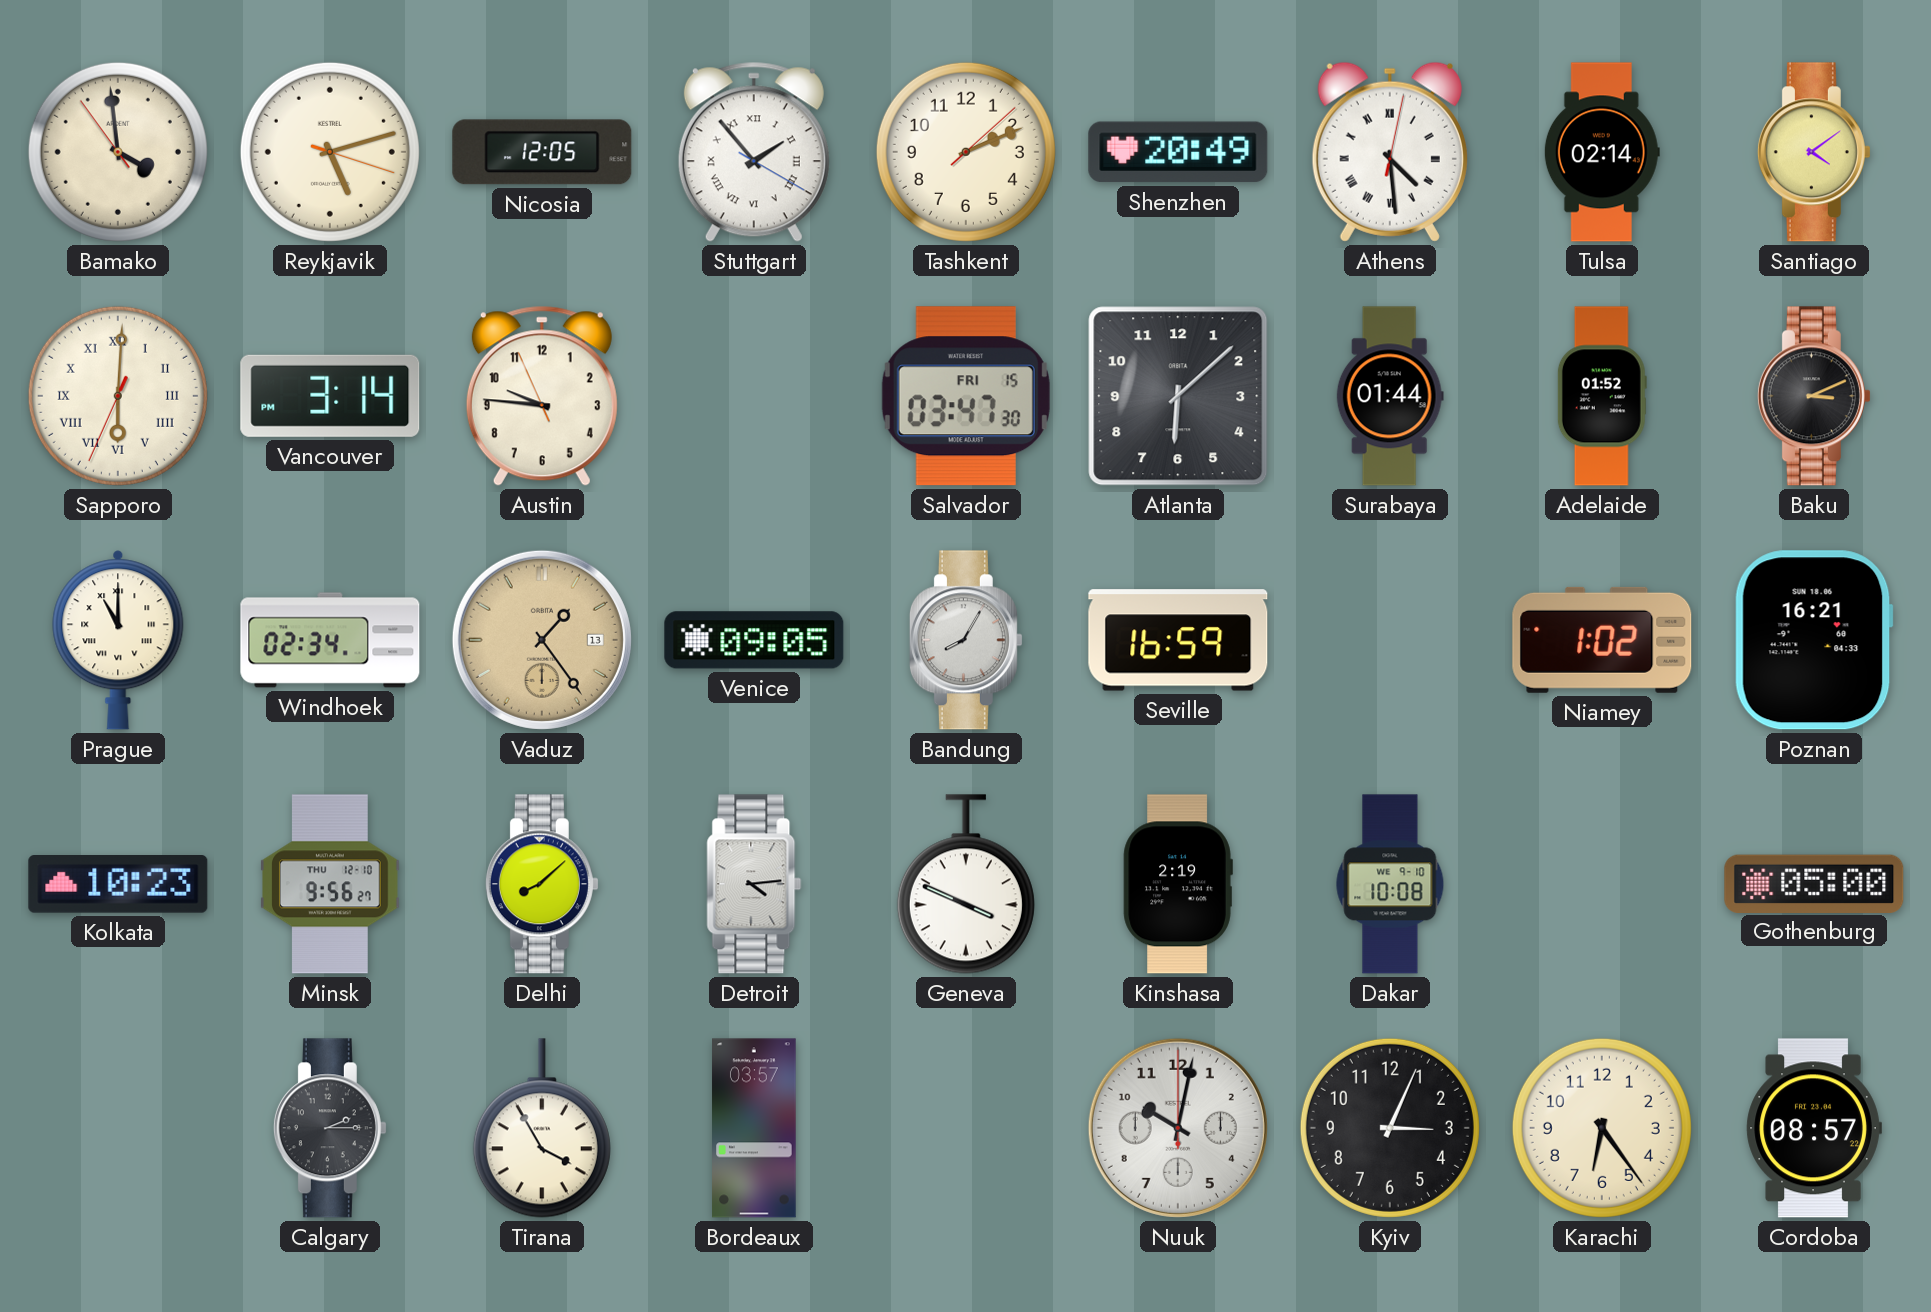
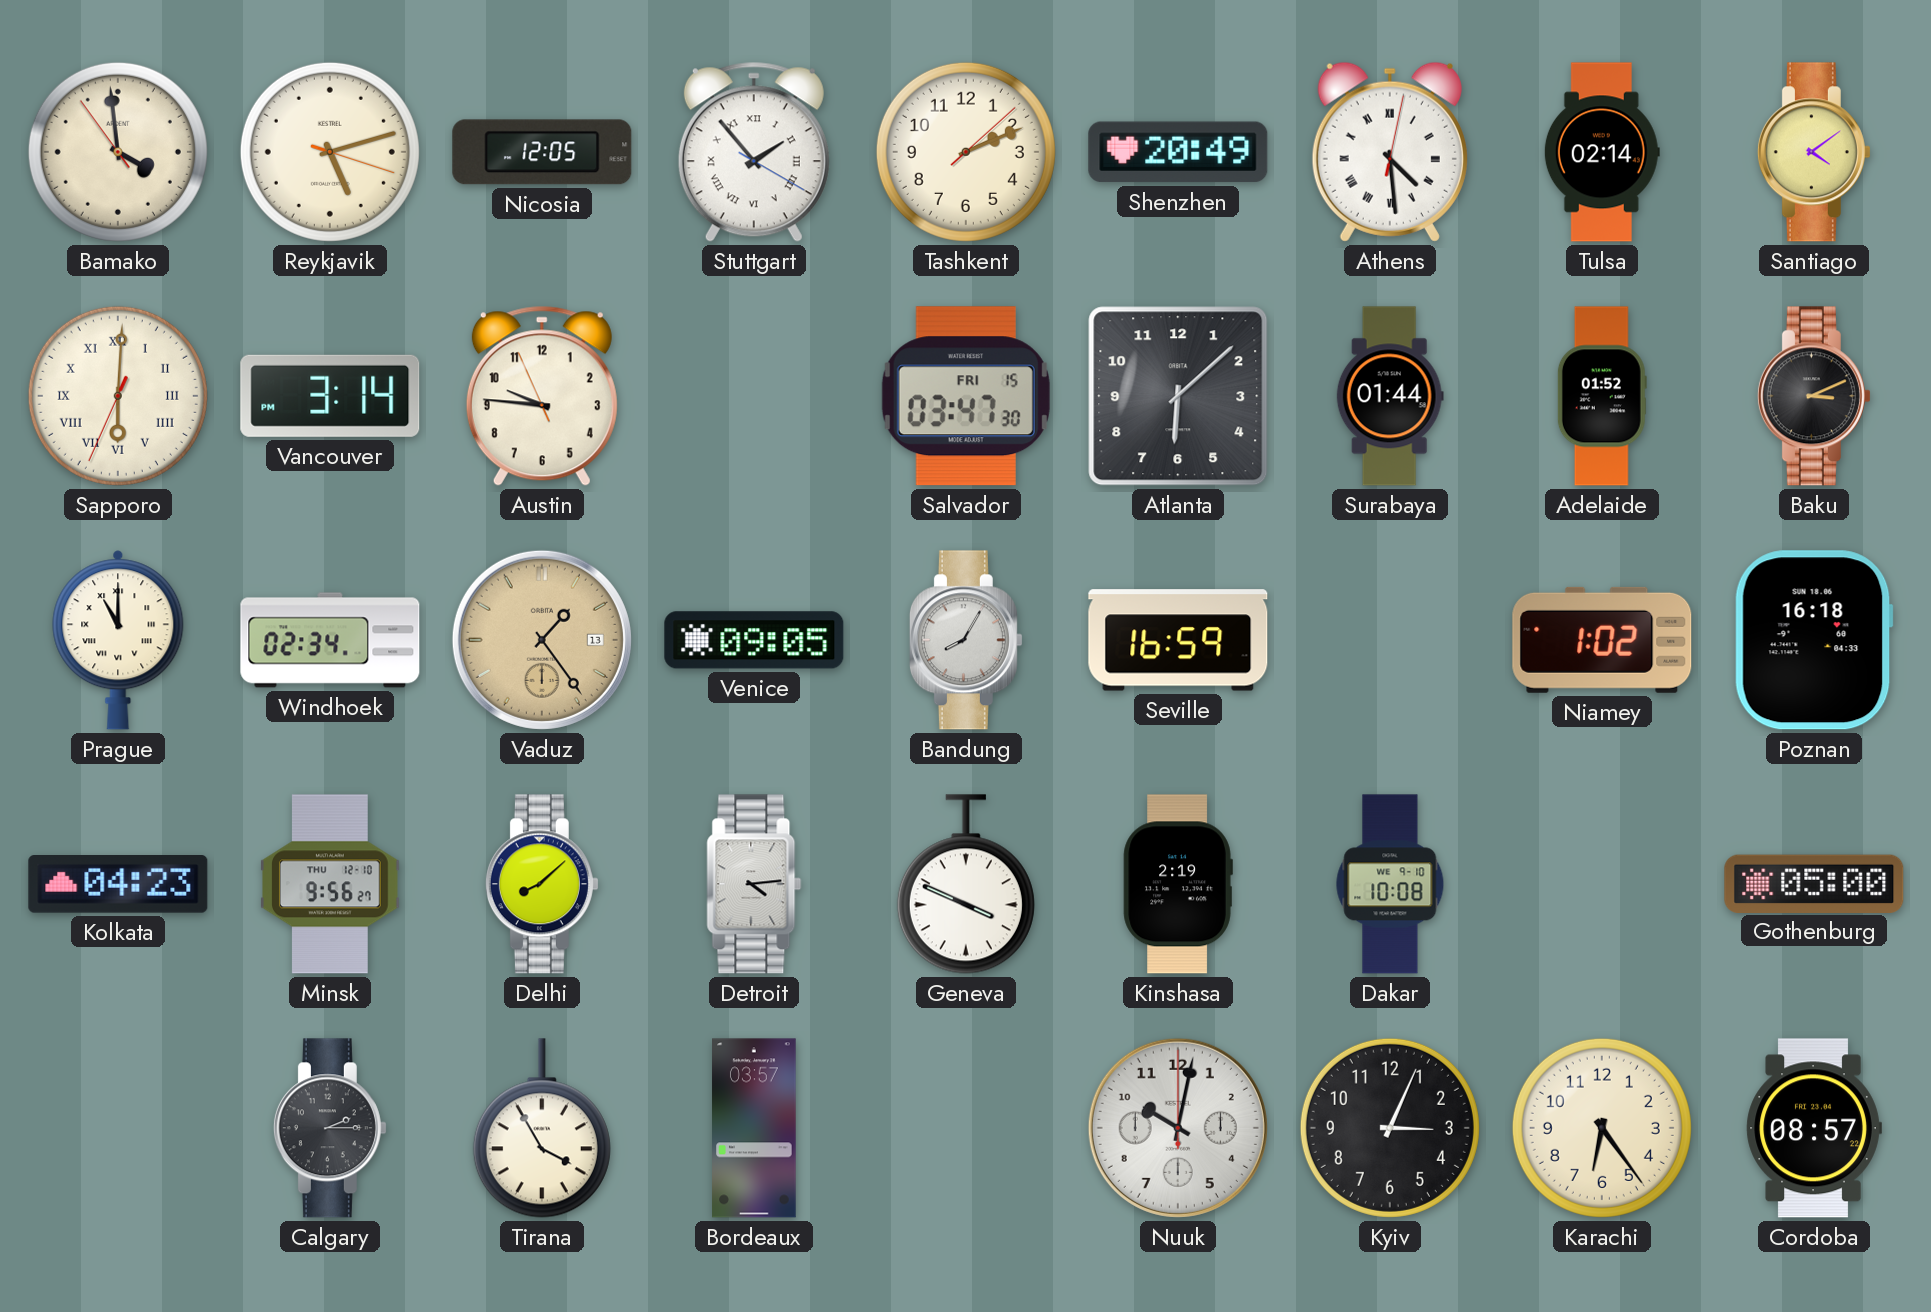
Poznan: 16:21 -> 16:18
Kolkata: 10:23 -> 04:23
